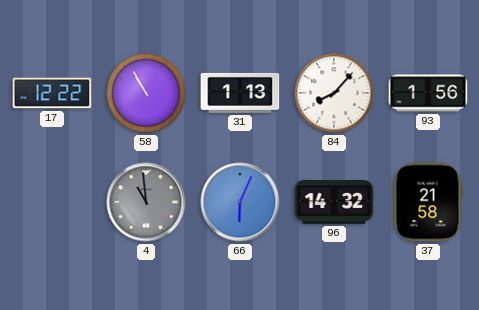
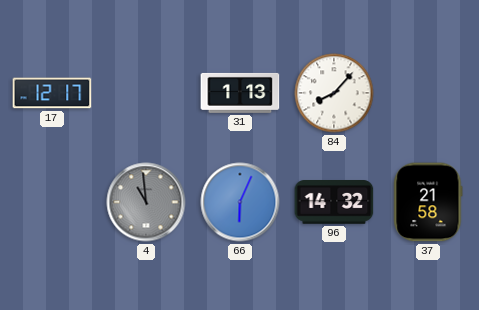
17: 12:22 -> 12:17
58: 10:55 -> none
93: 1:56 -> none
